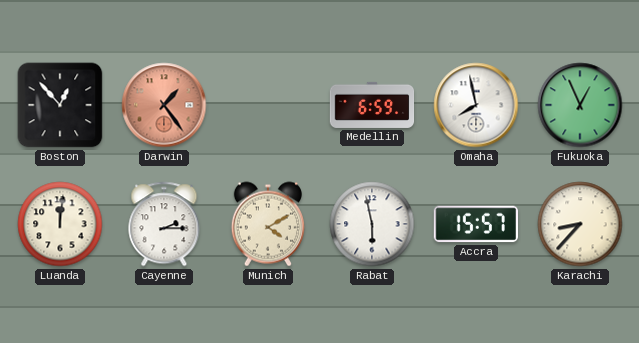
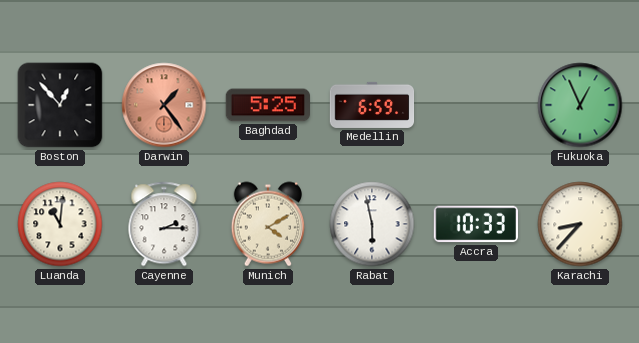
Baghdad: none -> 5:25
Omaha: 7:58 -> none
Luanda: 12:01 -> 11:01
Accra: 15:57 -> 10:33
